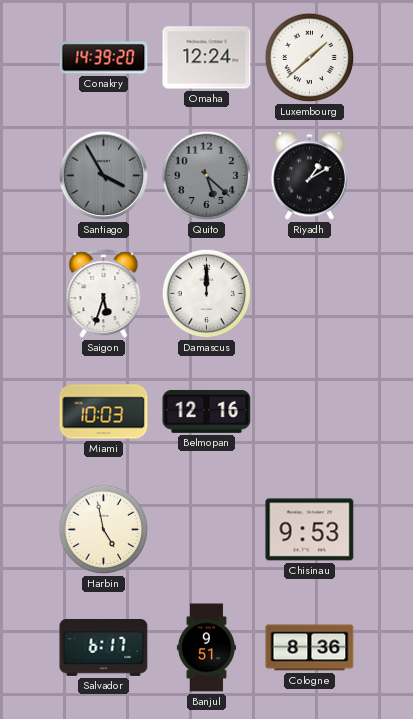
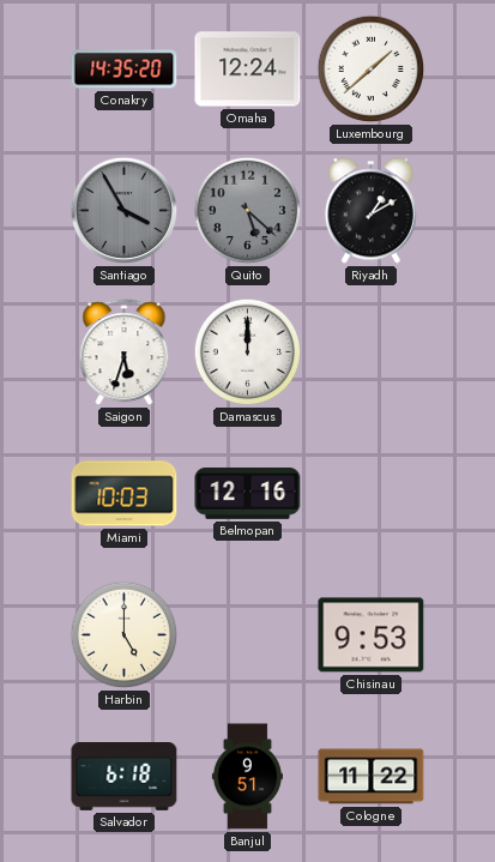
Conakry: 14:39 -> 14:35
Harbin: 4:58 -> 5:00
Salvador: 6:17 -> 6:18
Cologne: 8:36 -> 11:22
